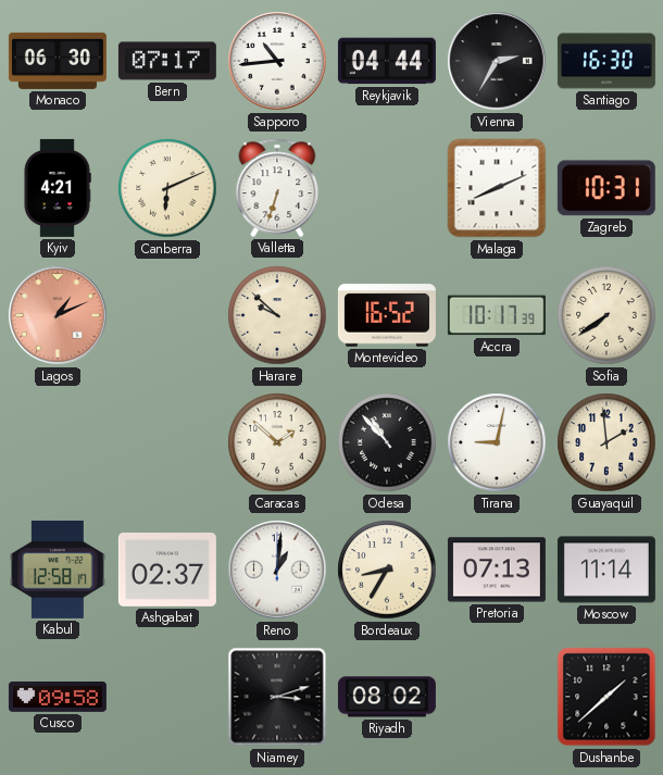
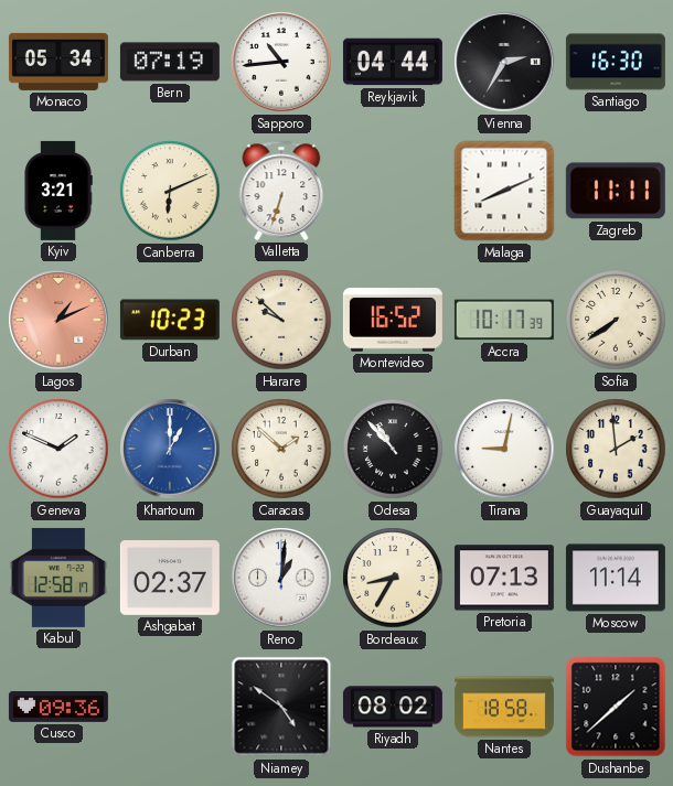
Monaco: 06:30 -> 05:34
Bern: 07:17 -> 07:19
Kyiv: 4:21 -> 3:21
Zagreb: 10:31 -> 11:11
Durban: none -> 10:23
Geneva: none -> 1:49
Khartoum: none -> 1:00
Cusco: 09:58 -> 09:36
Niamey: 3:12 -> 4:51
Nantes: none -> 18:58
